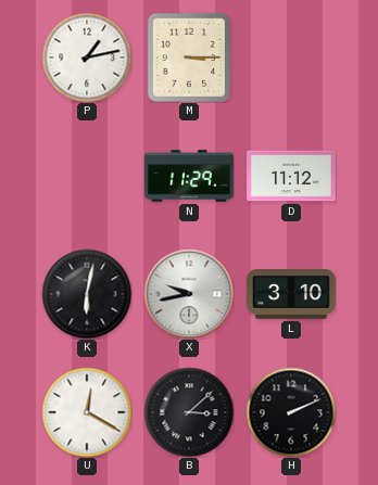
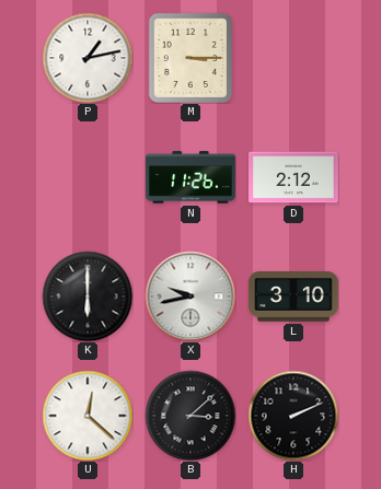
N: 11:29 -> 11:26
D: 11:12 -> 2:12
K: 6:02 -> 6:00
U: 12:20 -> 12:22
